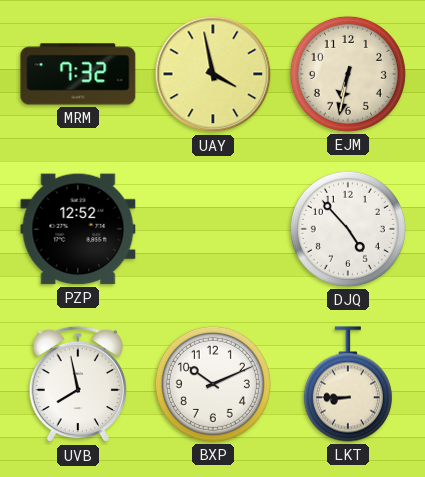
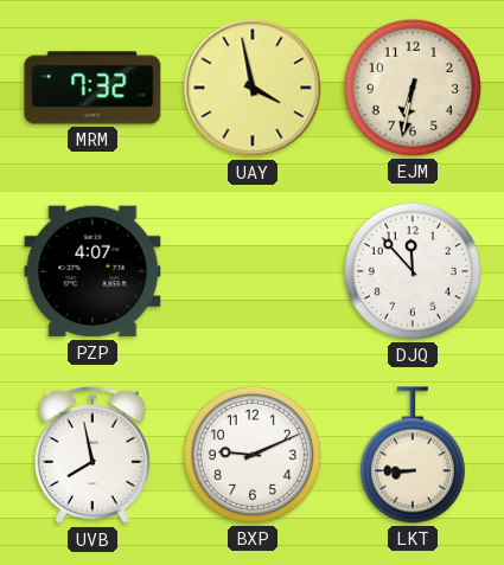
PZP: 12:52 -> 4:07
DJQ: 4:53 -> 11:53
BXP: 10:11 -> 9:11
